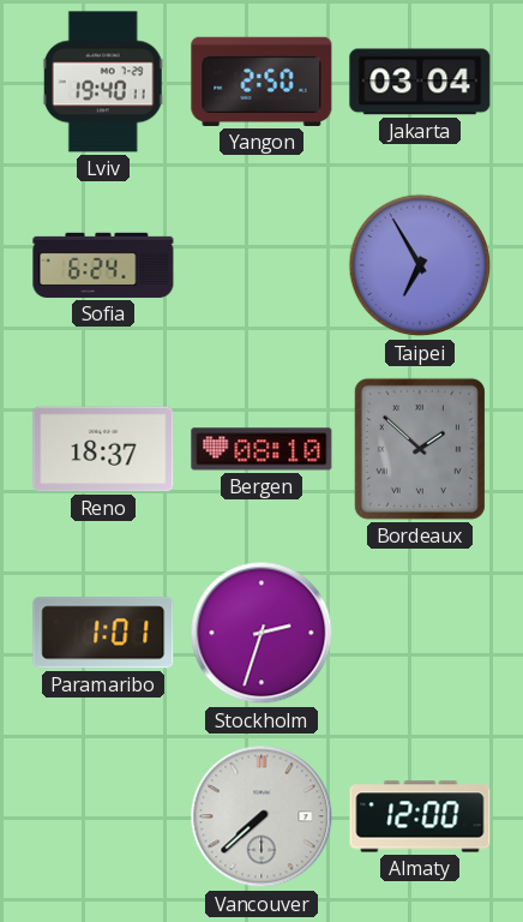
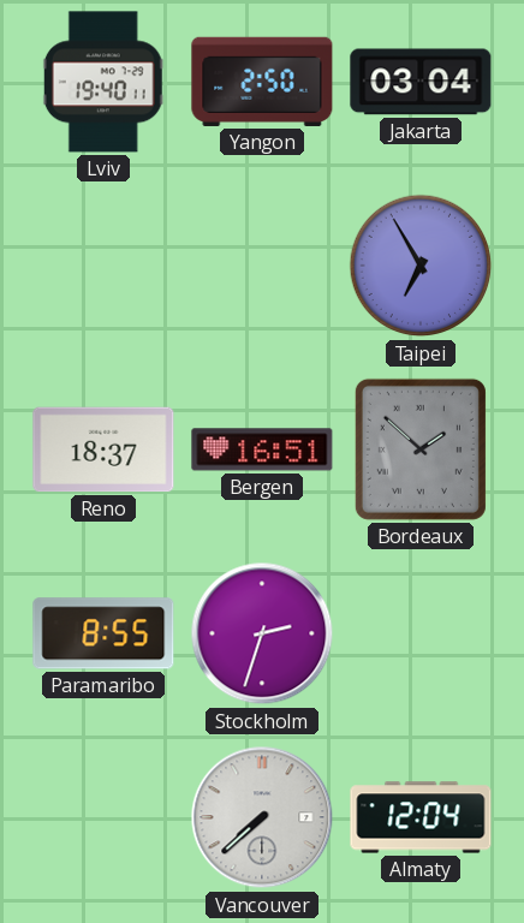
Sofia: 6:24 -> none
Bergen: 08:10 -> 16:51
Paramaribo: 1:01 -> 8:55
Almaty: 12:00 -> 12:04
